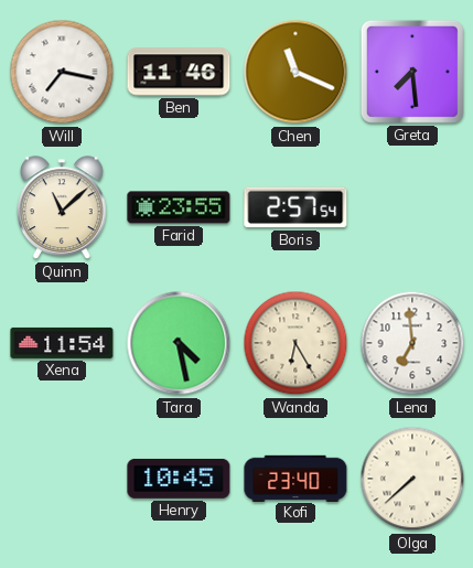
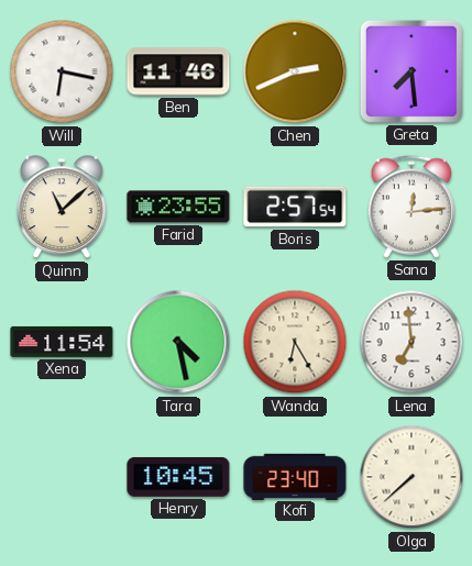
Will: 7:17 -> 6:17
Chen: 11:19 -> 2:41
Sana: none -> 12:14
